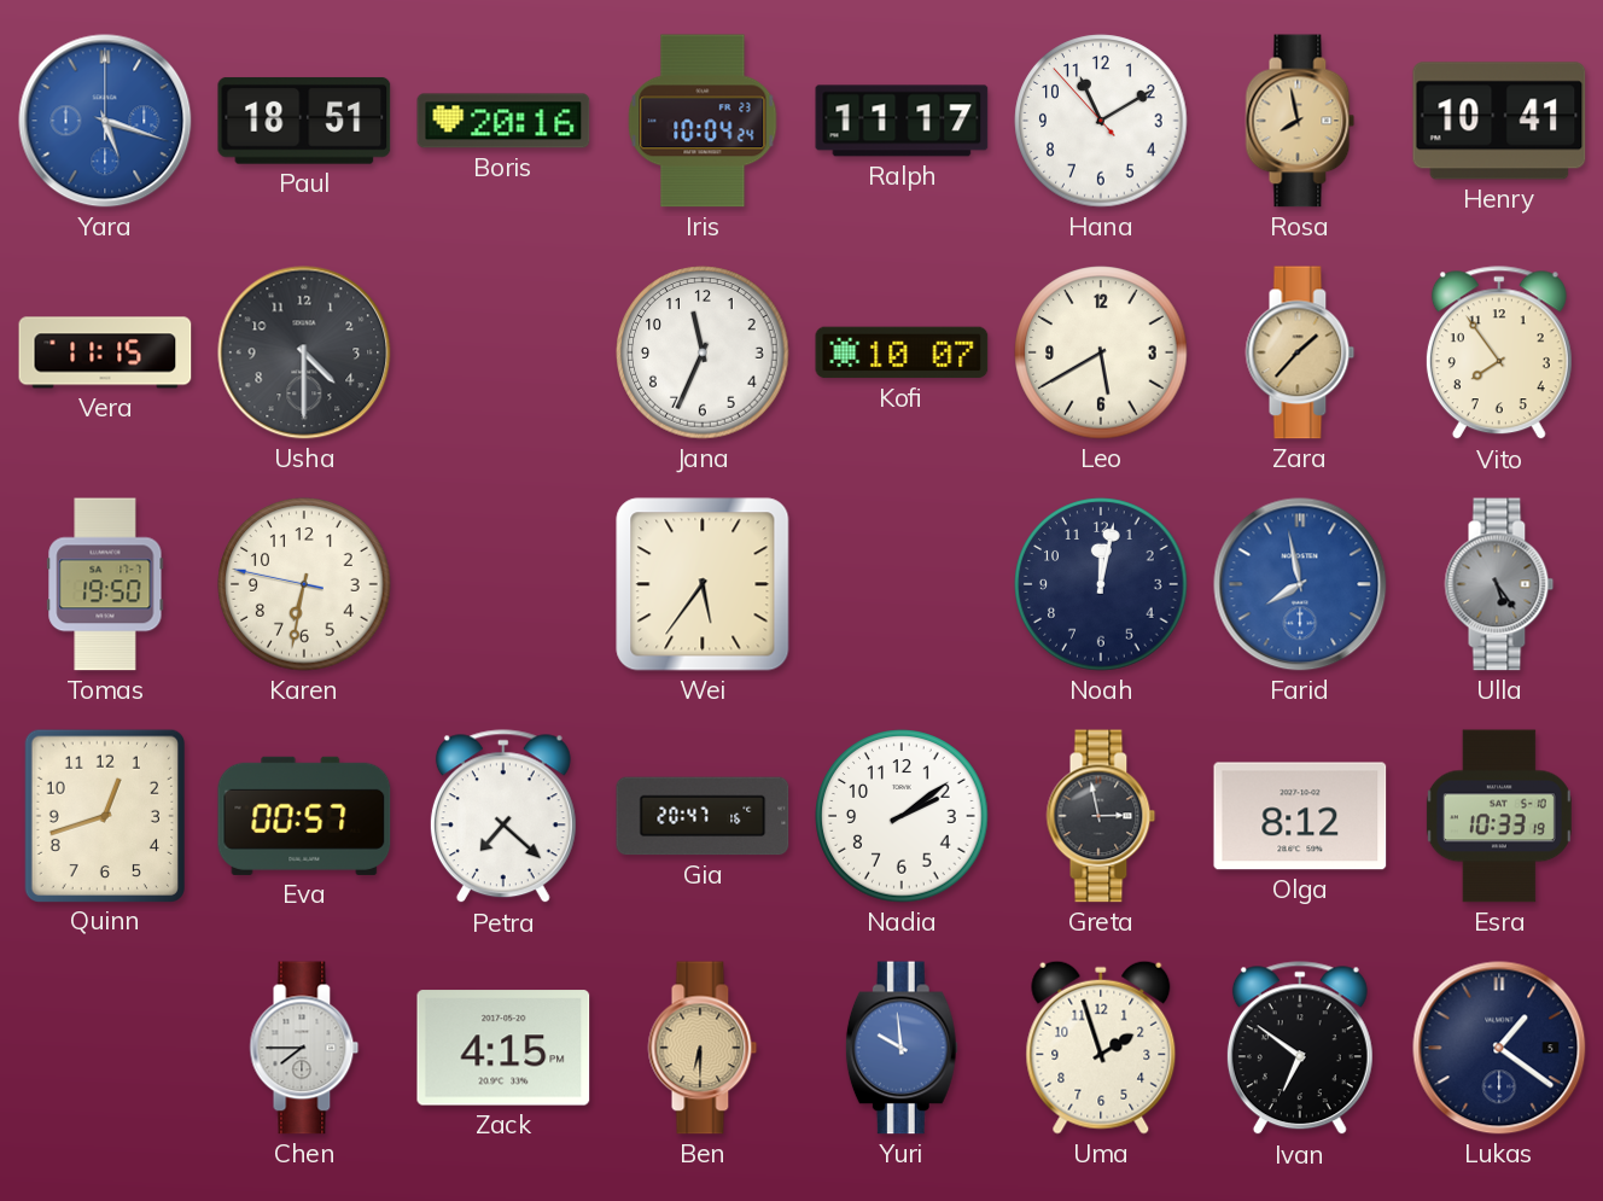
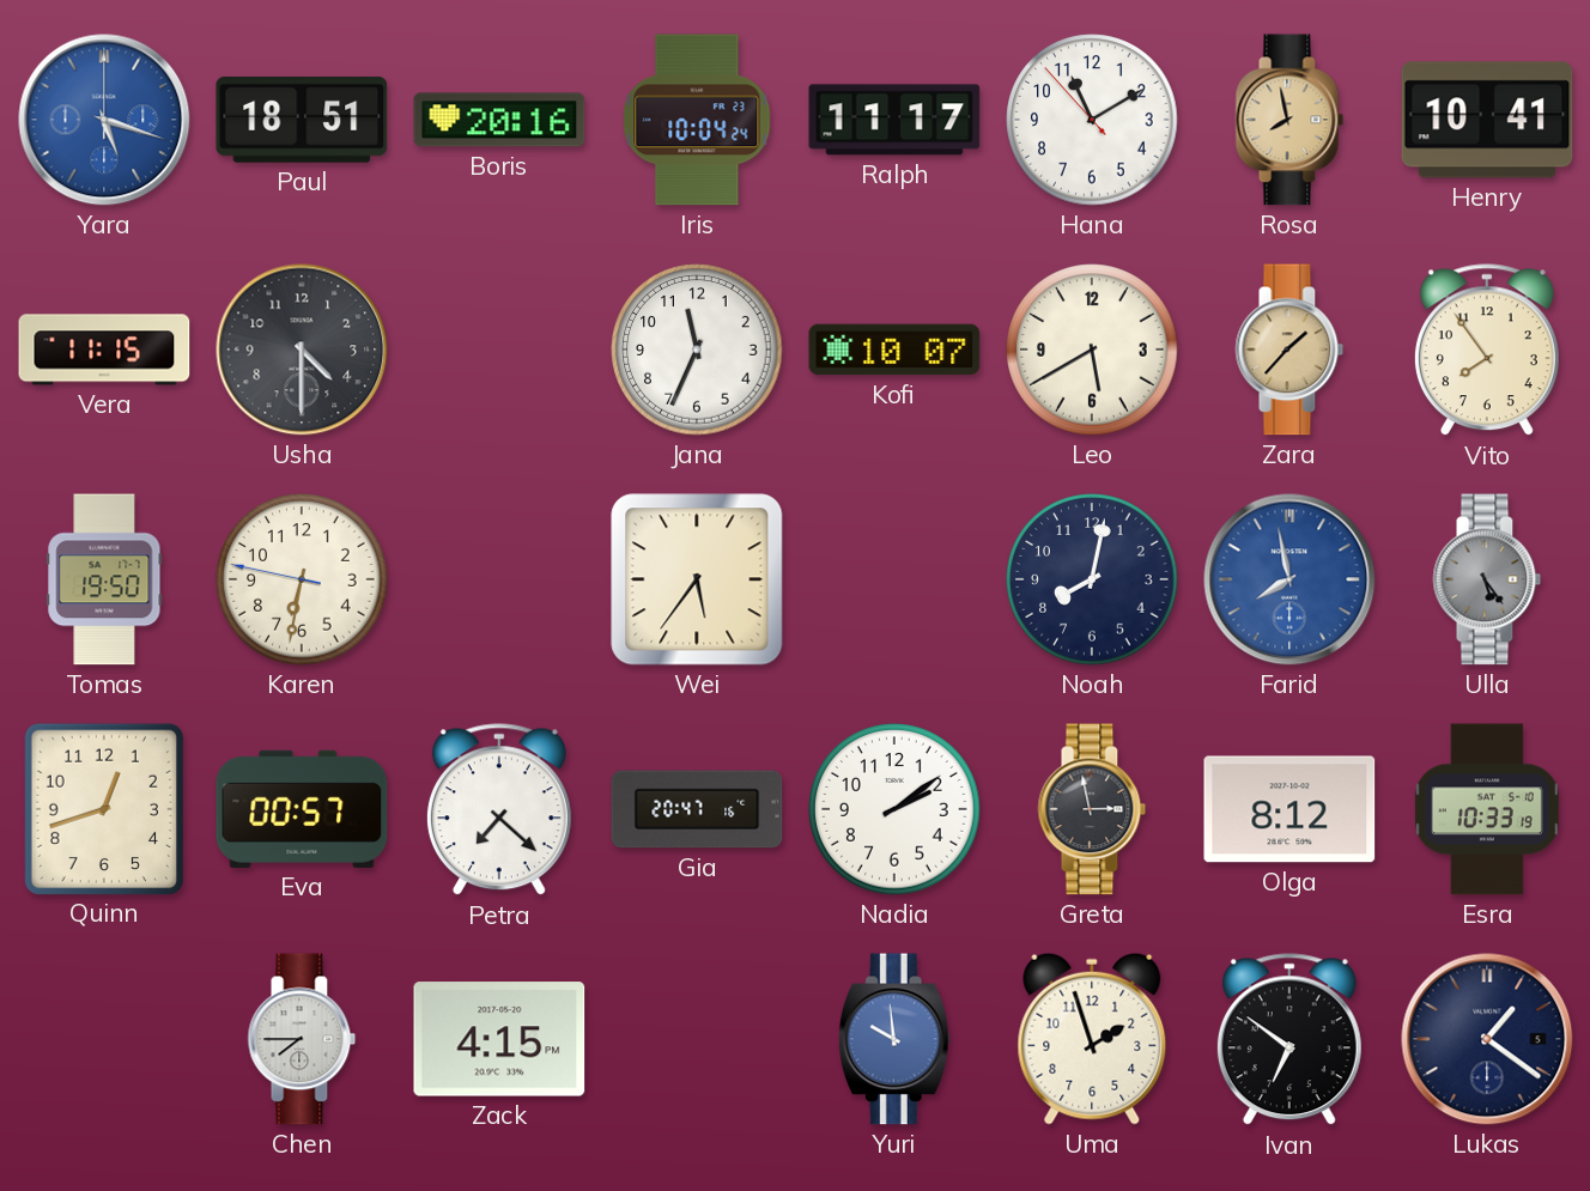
Noah: 12:02 -> 8:02
Ben: 6:30 -> none
